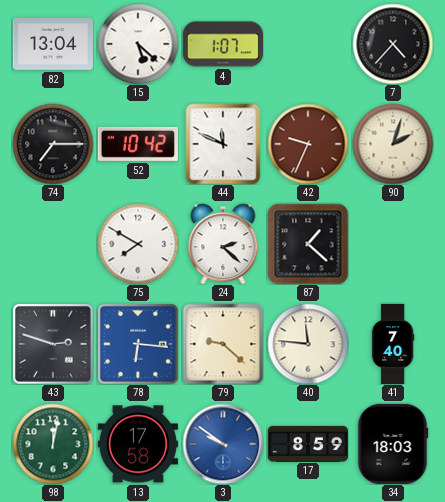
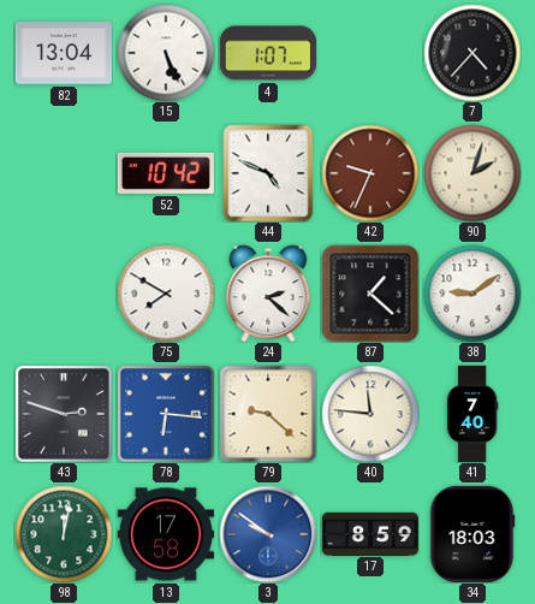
15: 5:22 -> 5:26
74: 7:15 -> none
44: 11:49 -> 4:49
38: none -> 9:09
